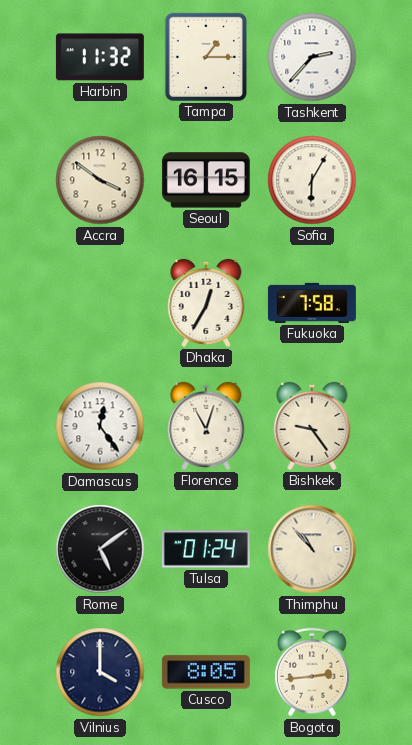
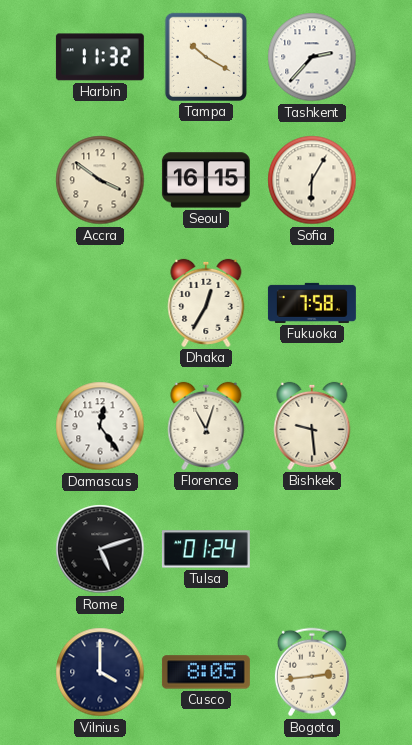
Tampa: 1:15 -> 10:20
Bishkek: 9:24 -> 9:29
Rome: 5:09 -> 5:12
Thimphu: 10:53 -> none
